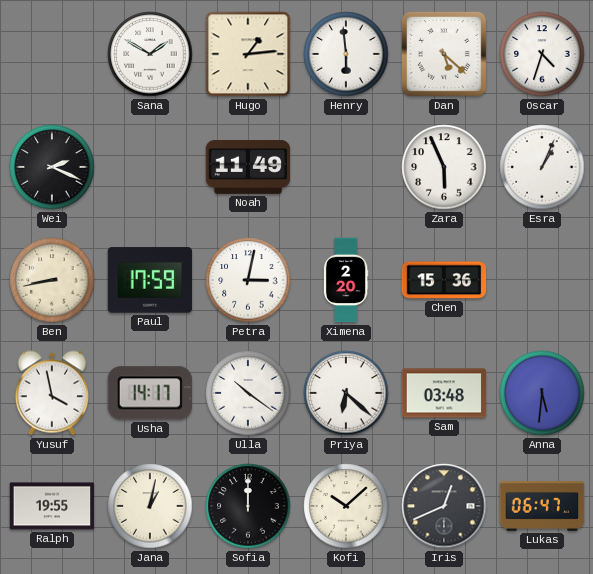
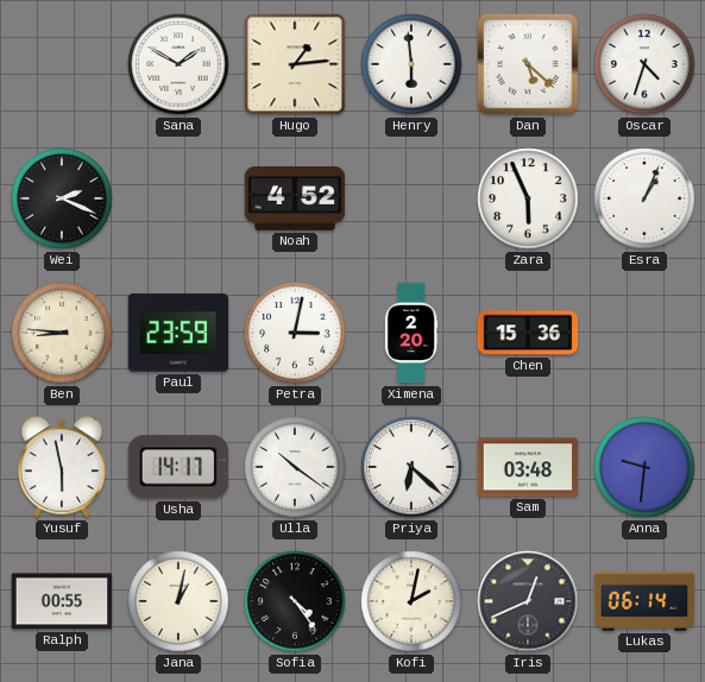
Noah: 11:49 -> 4:52
Ben: 8:43 -> 8:46
Paul: 17:59 -> 23:59
Yusuf: 3:58 -> 5:58
Anna: 5:31 -> 9:31
Ralph: 19:55 -> 00:55
Sofia: 12:00 -> 4:24
Kofi: 10:08 -> 2:02
Lukas: 06:47 -> 06:14
